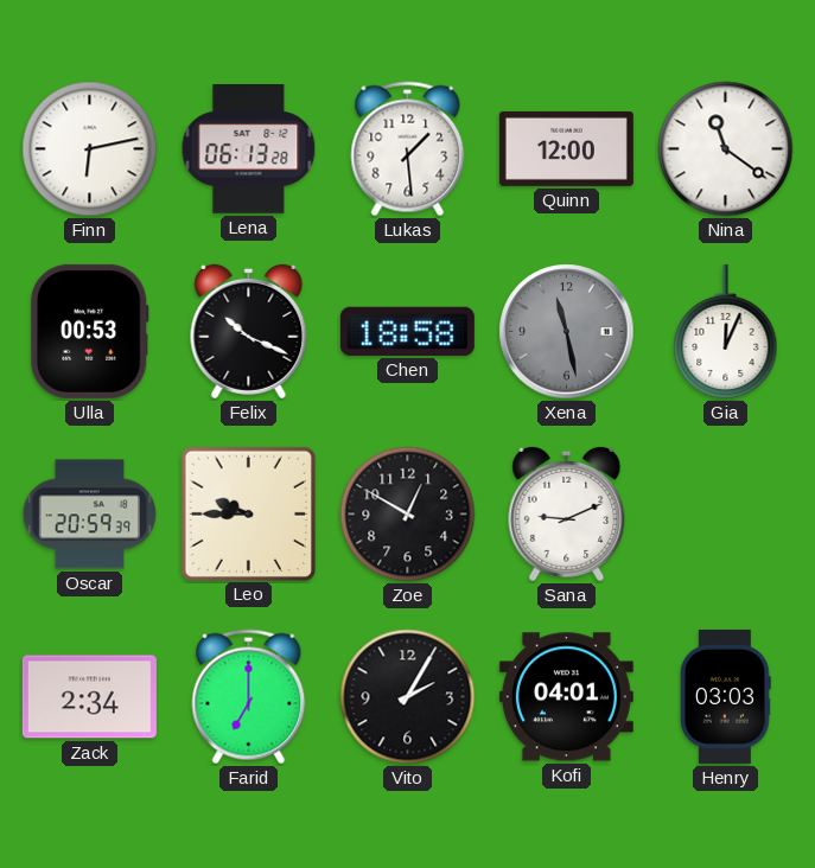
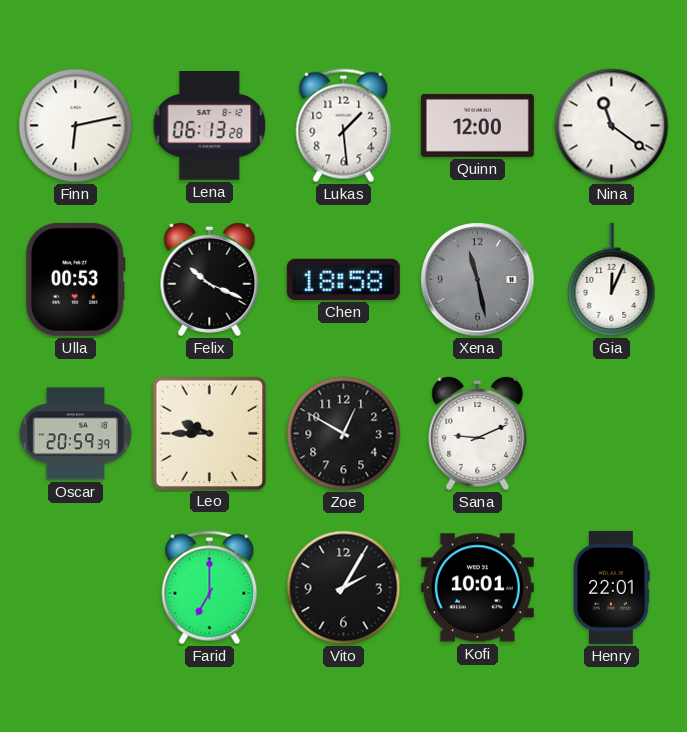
Zack: 2:34 -> none
Kofi: 04:01 -> 10:01
Henry: 03:03 -> 22:01
